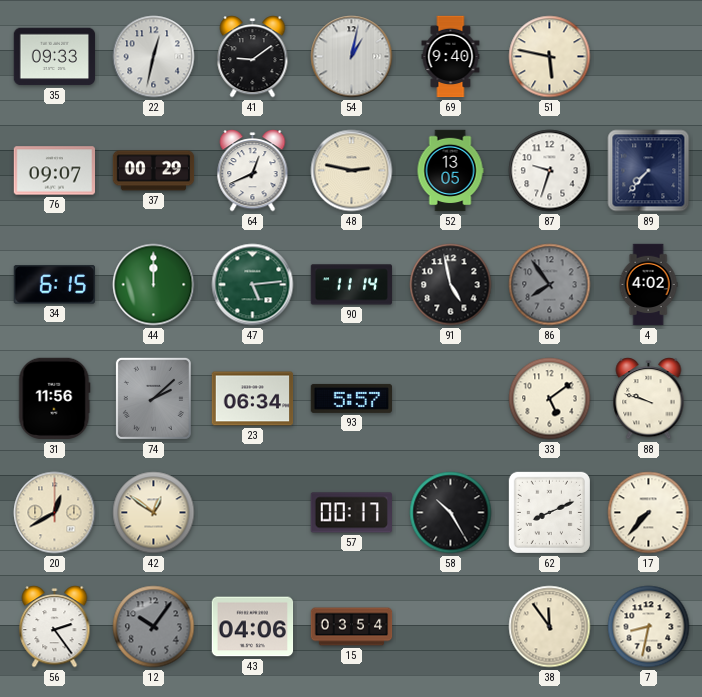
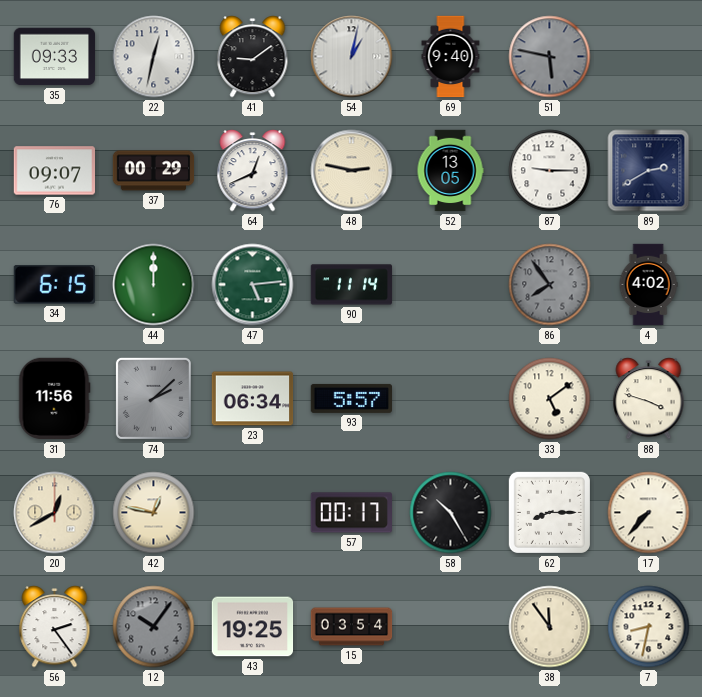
51 dial: cream -> grey
87: 9:33 -> 9:15
89: 7:37 -> 2:40
91: 4:58 -> none
88: 9:48 -> 3:48
42: 12:51 -> 12:47
62: 8:11 -> 8:15
43: 04:06 -> 19:25
